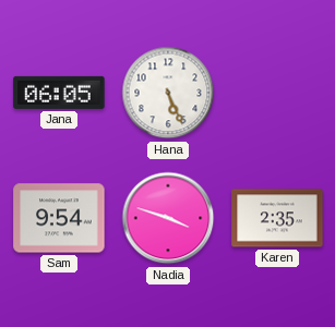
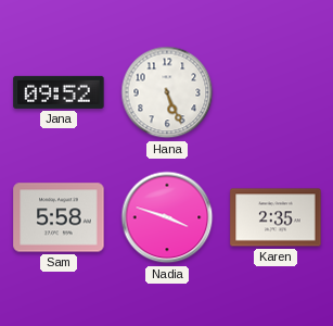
Jana: 06:05 -> 09:52
Sam: 9:54 -> 5:58
